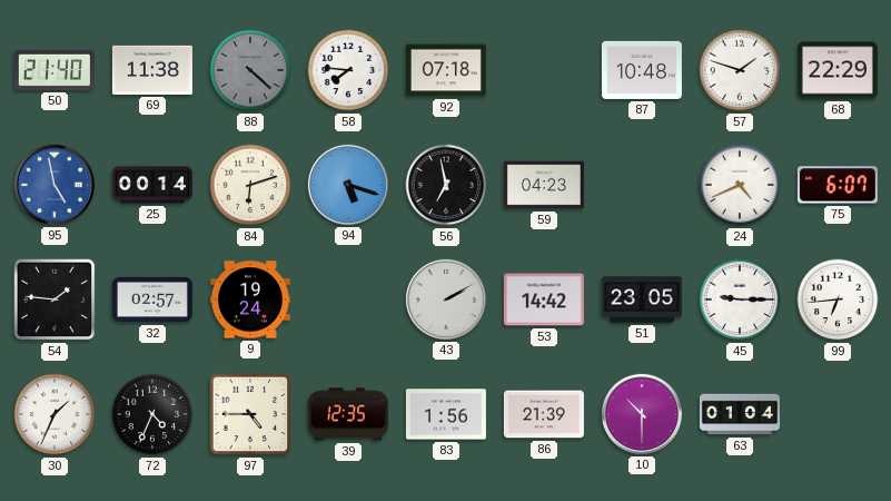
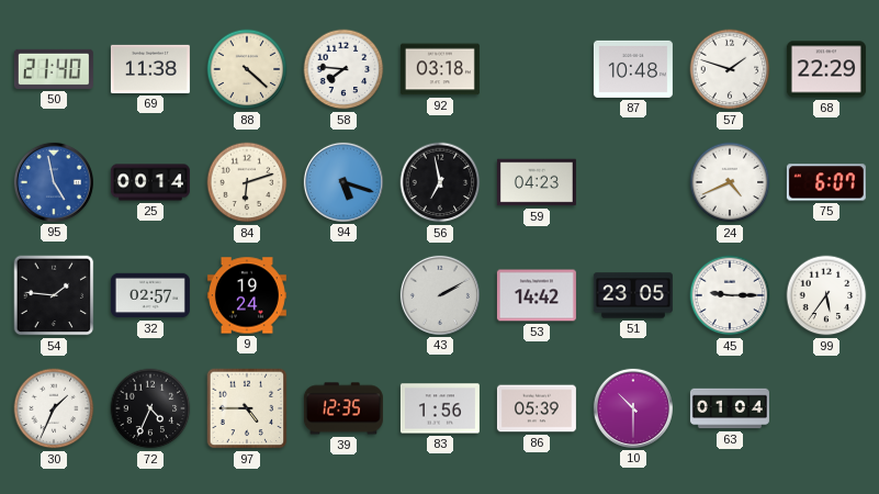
88 dial: grey -> cream
92: 07:18 -> 03:18
99: 6:44 -> 5:36
86: 21:39 -> 05:39
